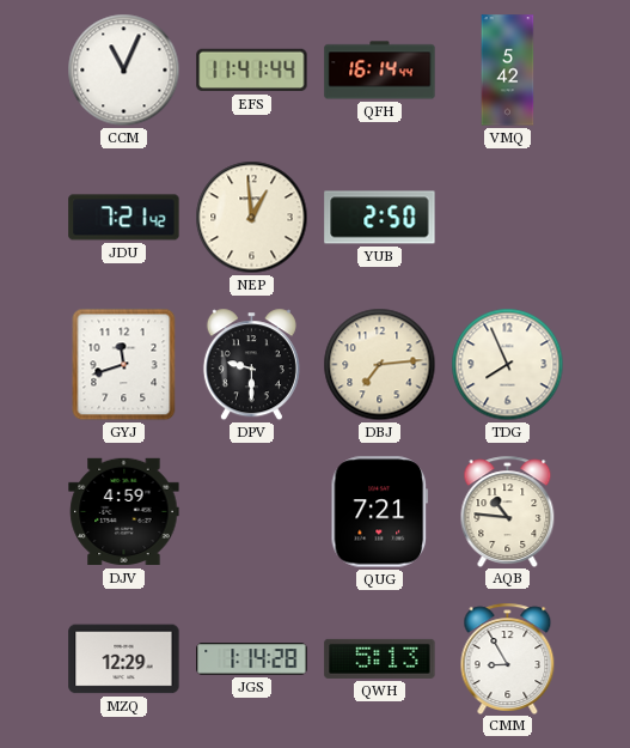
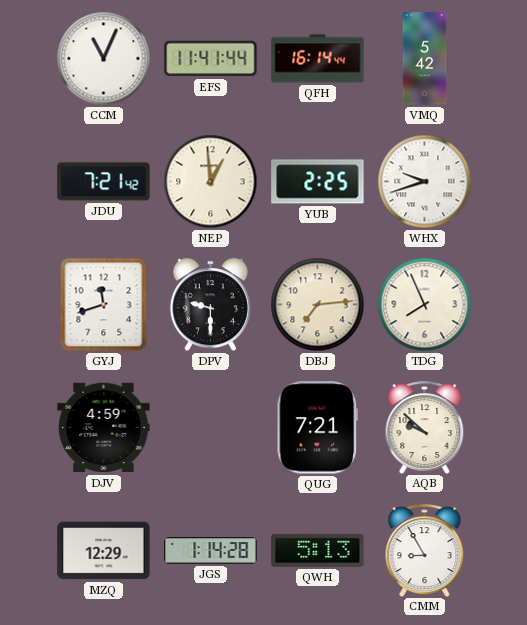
YUB: 2:50 -> 2:25
WHX: none -> 9:42
AQB: 10:46 -> 9:52
